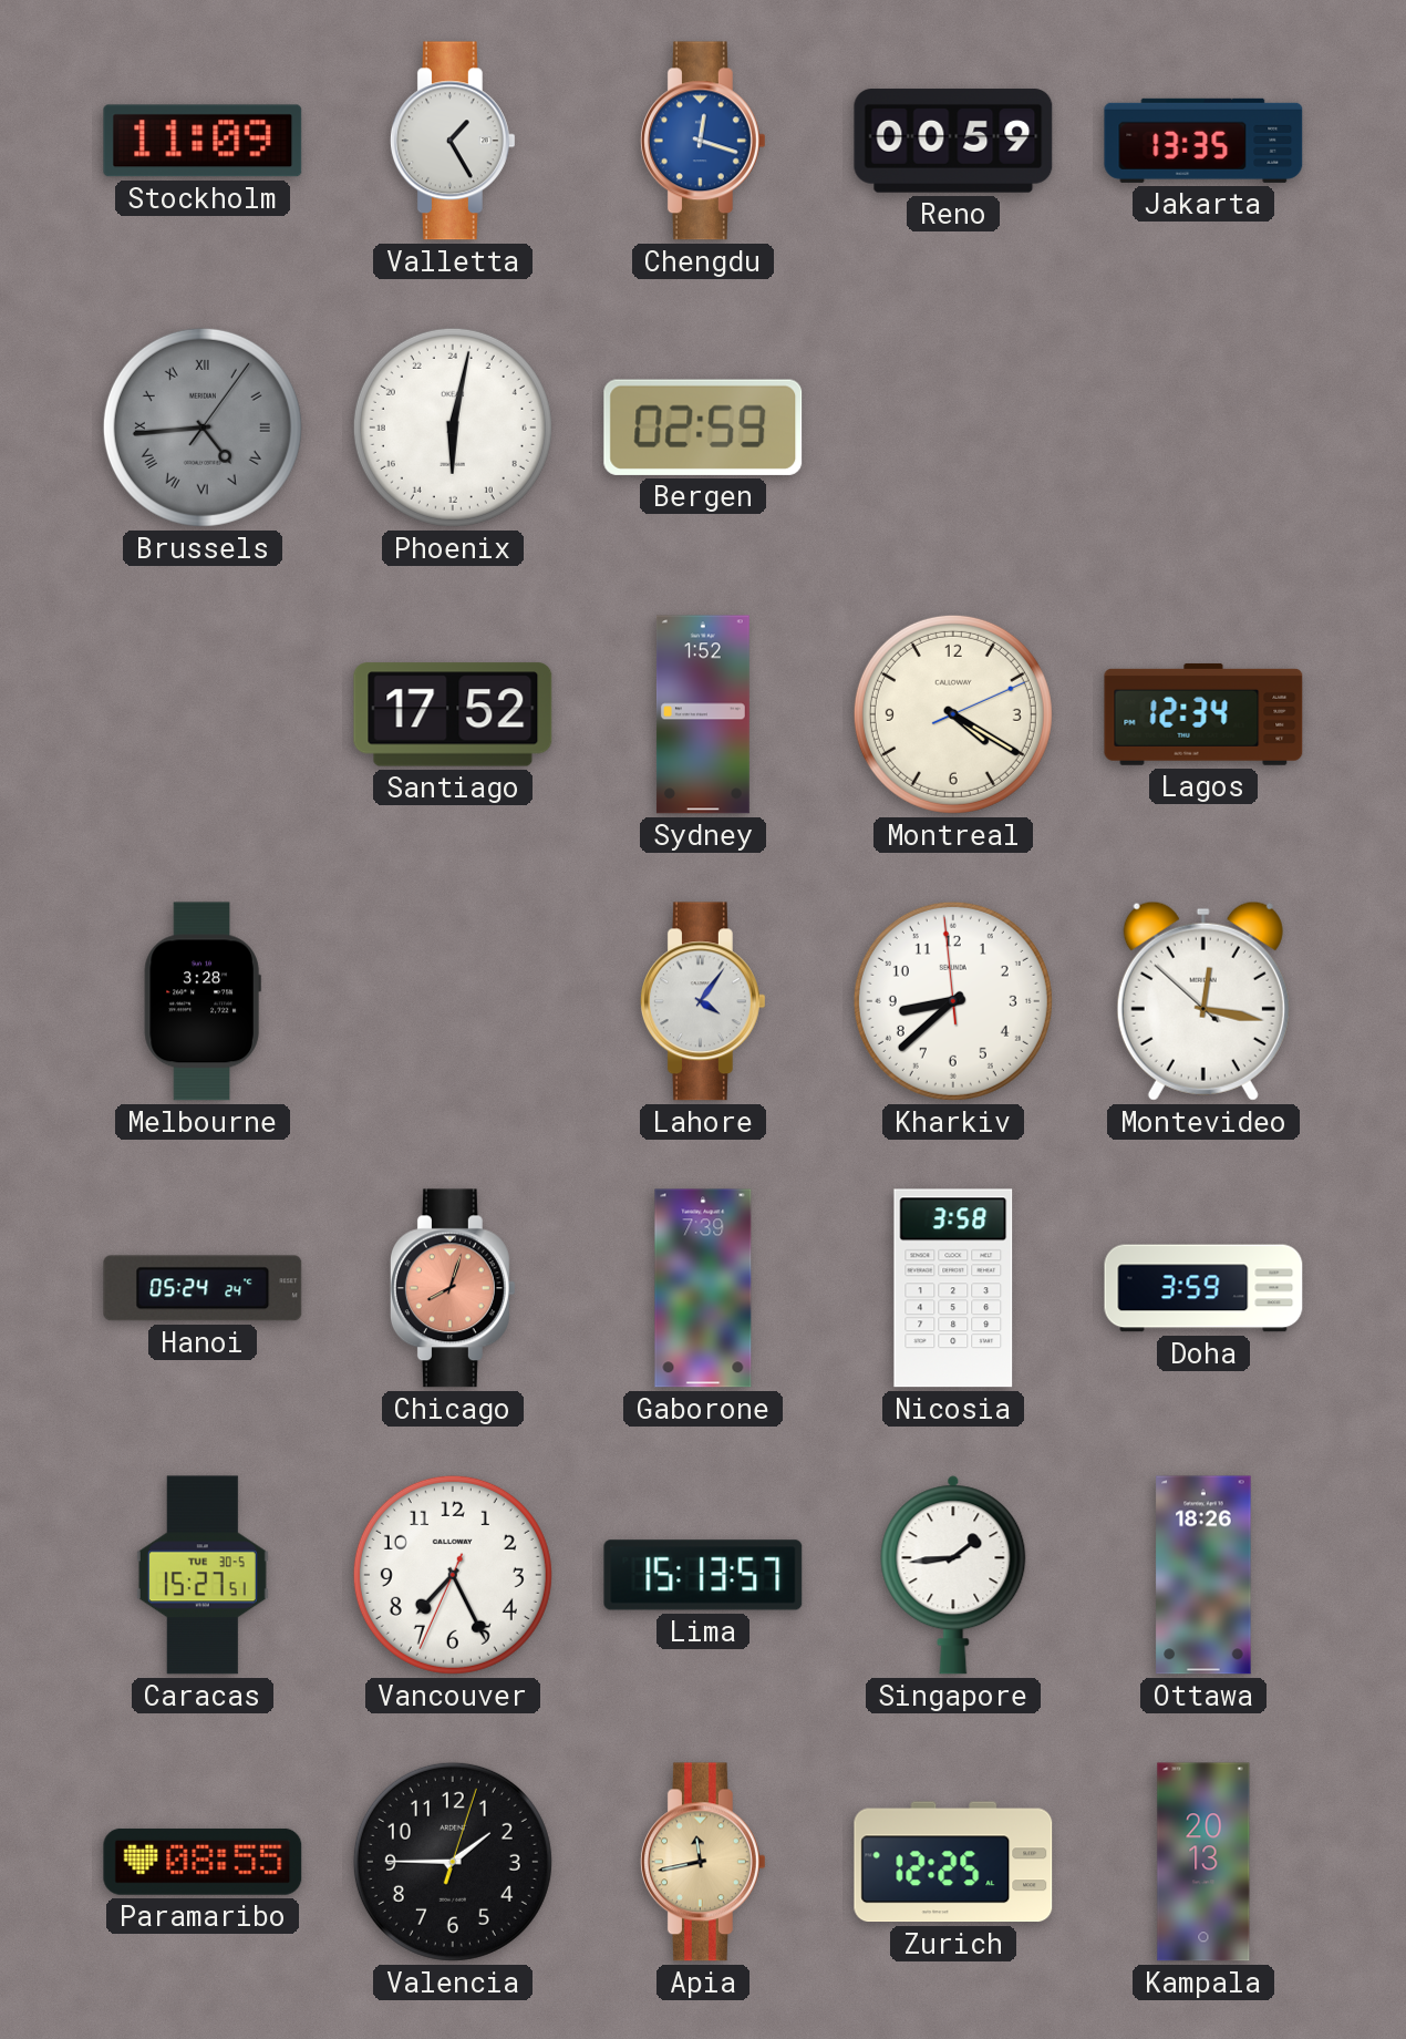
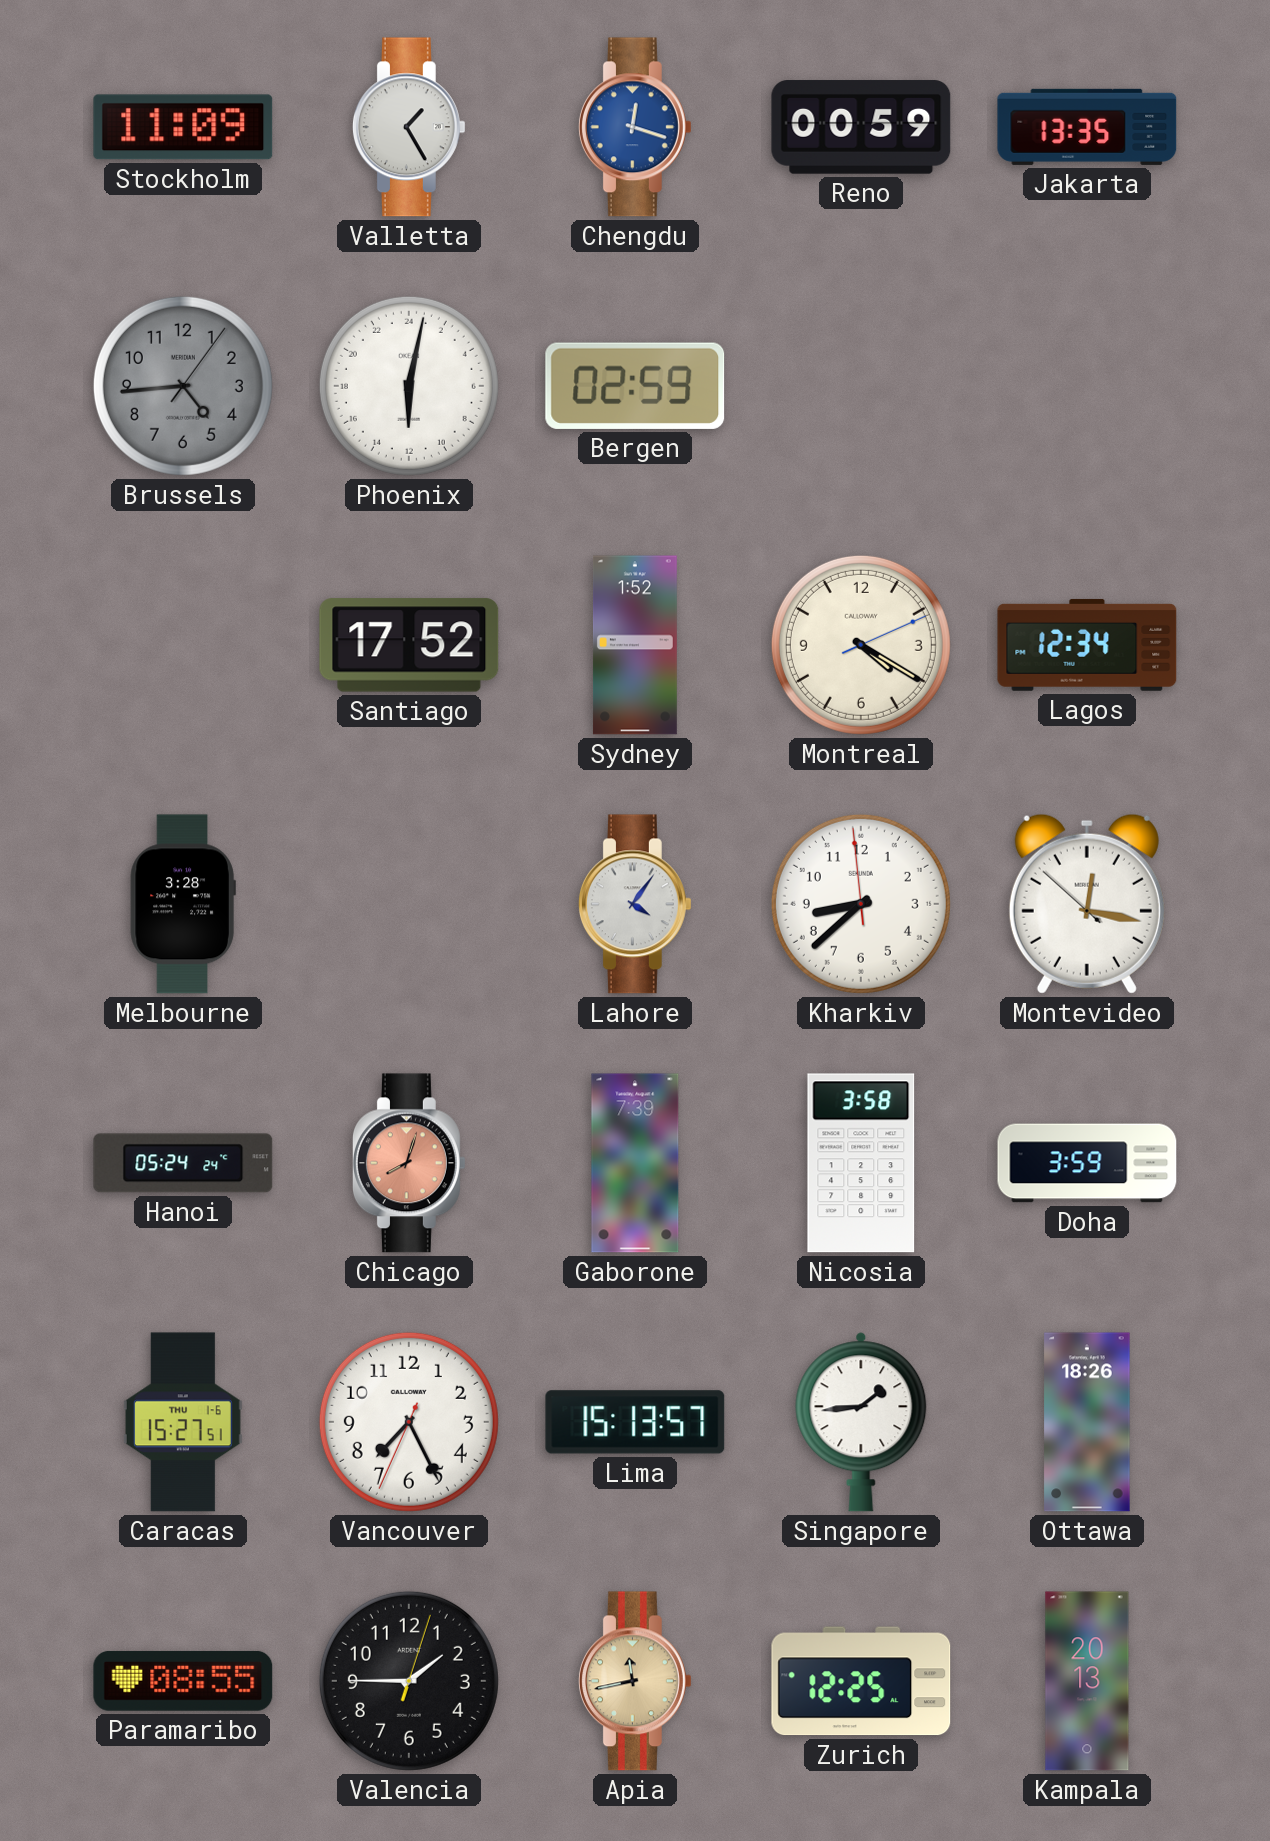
Brussels numerals: Roman -> Arabic
Caracas date: TUE 30-5 -> THU 1-6
